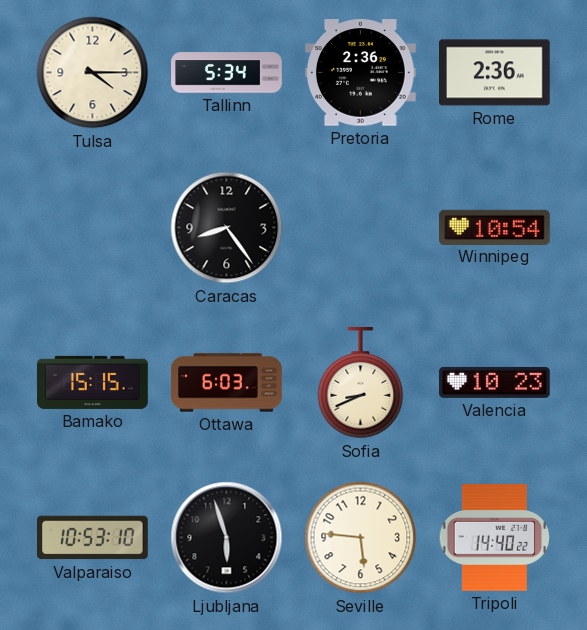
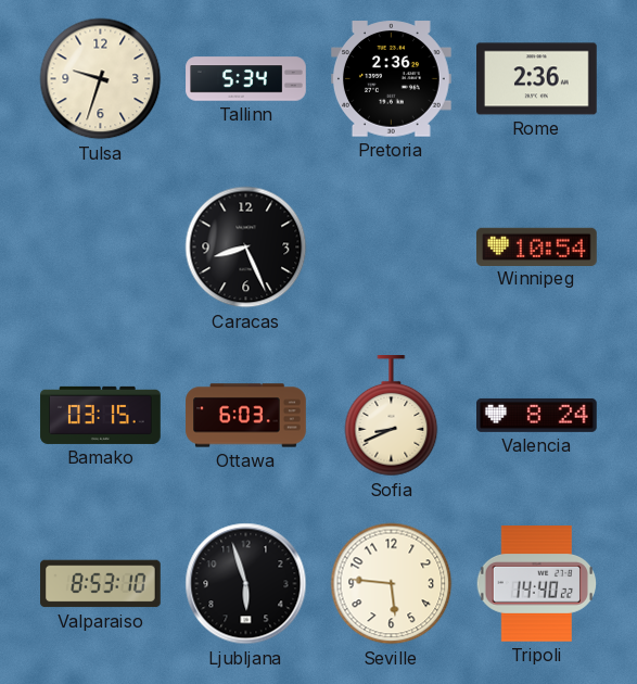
Tulsa: 4:15 -> 9:33
Caracas: 8:24 -> 8:26
Bamako: 15:15 -> 03:15
Valencia: 10:23 -> 8:24
Valparaiso: 10:53 -> 8:53
